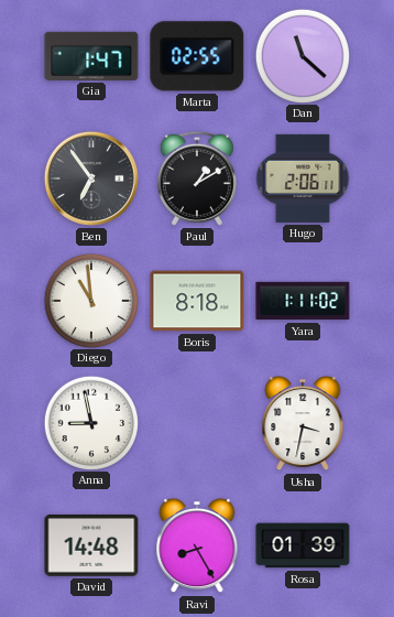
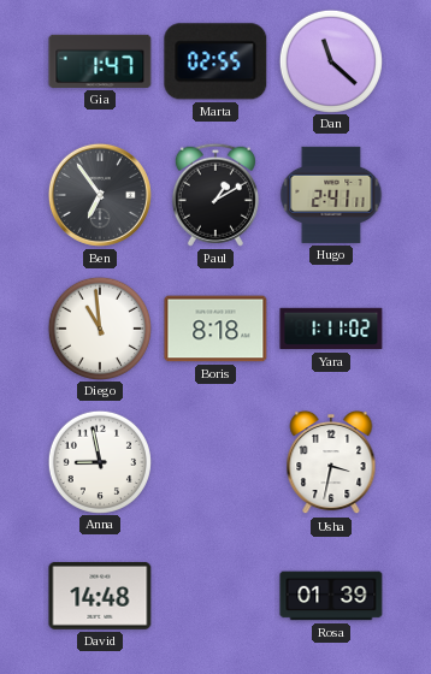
Hugo: 2:06 -> 2:41
Ravi: 8:25 -> none
